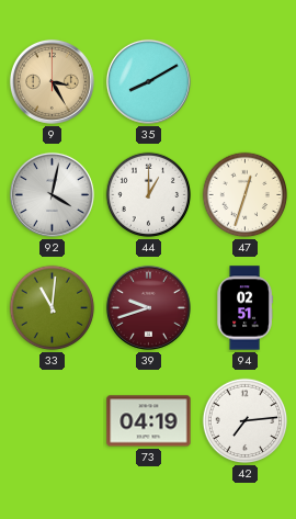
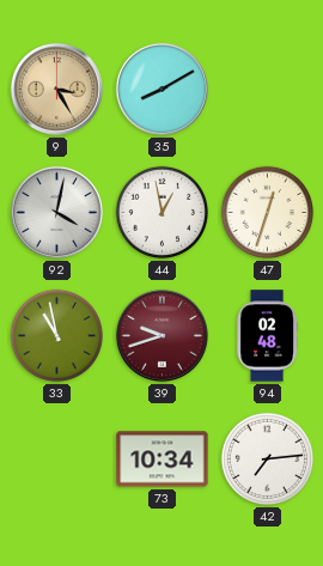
44: 1:00 -> 12:58
33: 11:01 -> 10:58
94: 02:51 -> 02:48
73: 04:19 -> 10:34
